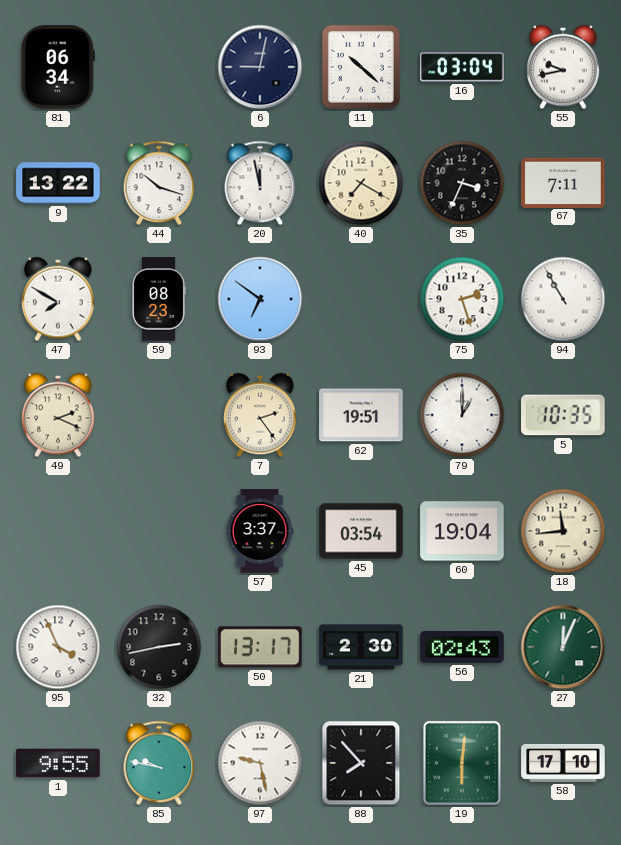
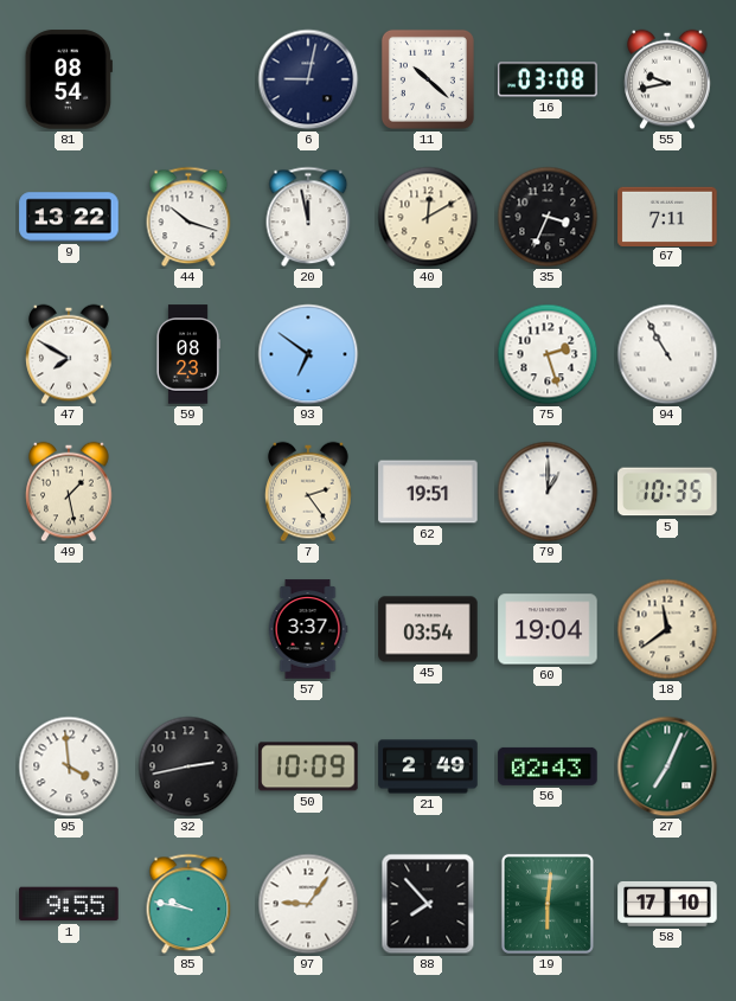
81: 06:34 -> 08:54
16: 03:04 -> 03:08
40: 7:20 -> 12:10
49: 2:19 -> 1:28
18: 11:44 -> 11:39
95: 3:56 -> 3:59
50: 13:17 -> 10:09
21: 2:30 -> 2:49
27: 12:04 -> 7:04
97: 9:28 -> 9:06
